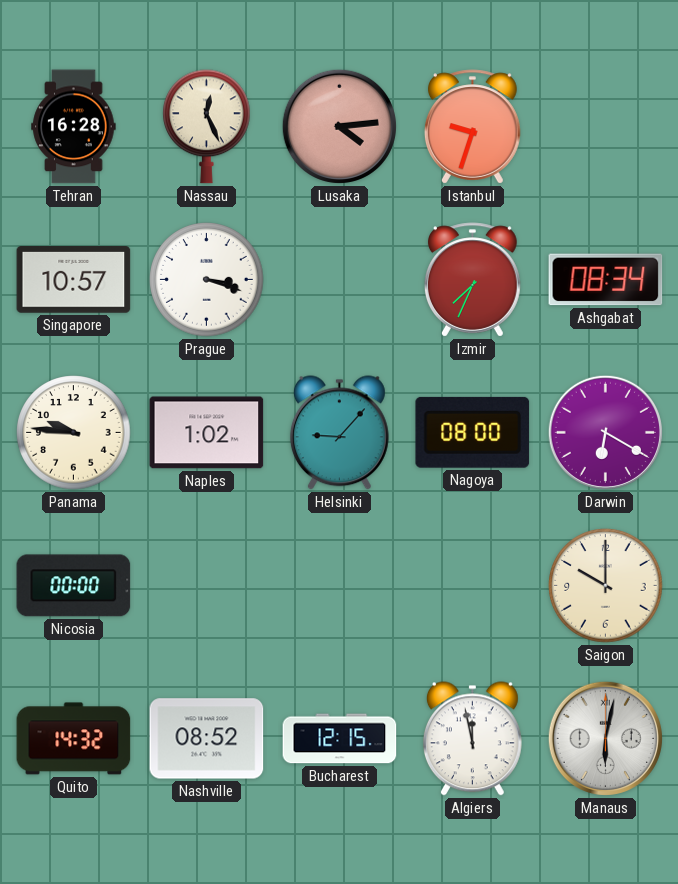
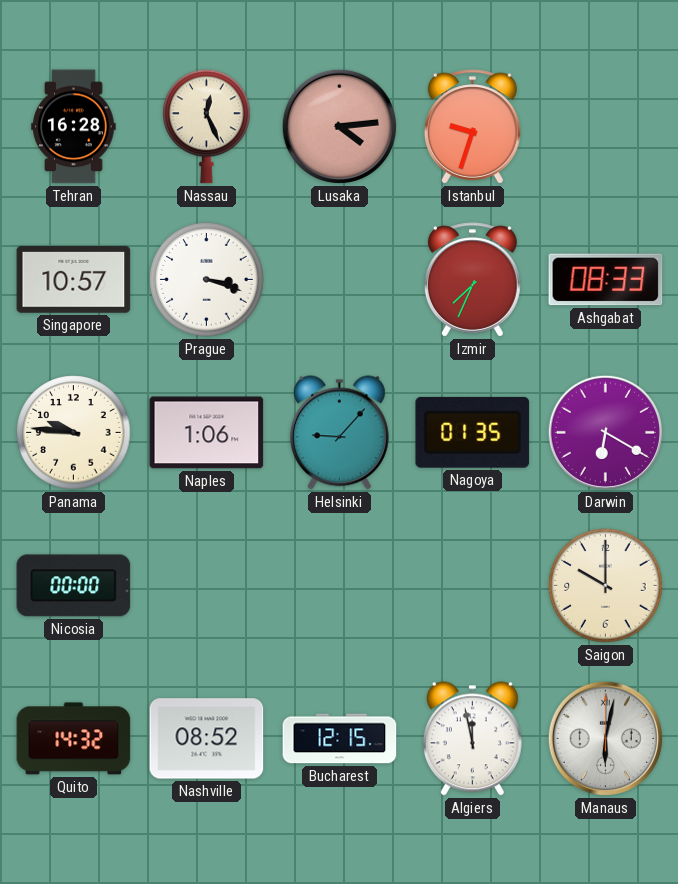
Ashgabat: 08:34 -> 08:33
Naples: 1:02 -> 1:06
Nagoya: 08:00 -> 01:35
